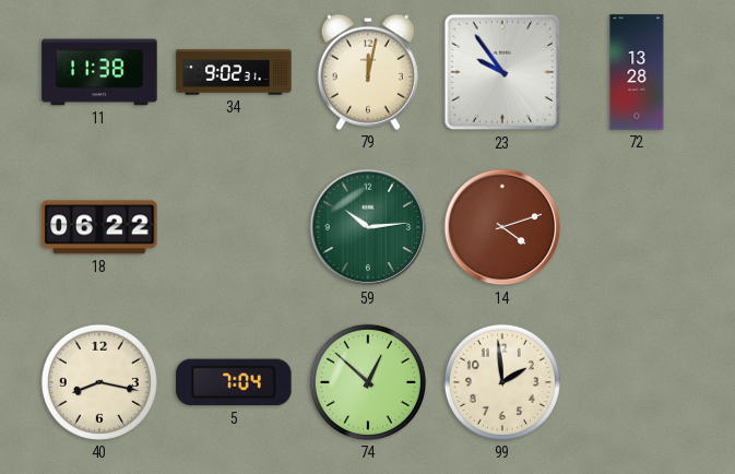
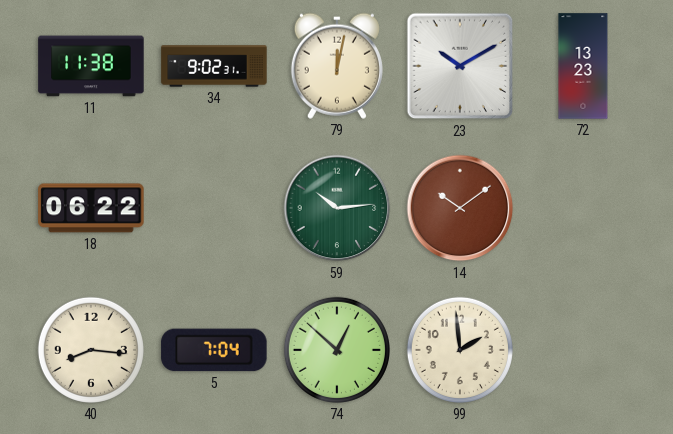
23: 9:54 -> 10:10
72: 13:28 -> 13:23
14: 4:12 -> 10:09
40: 8:17 -> 8:16
